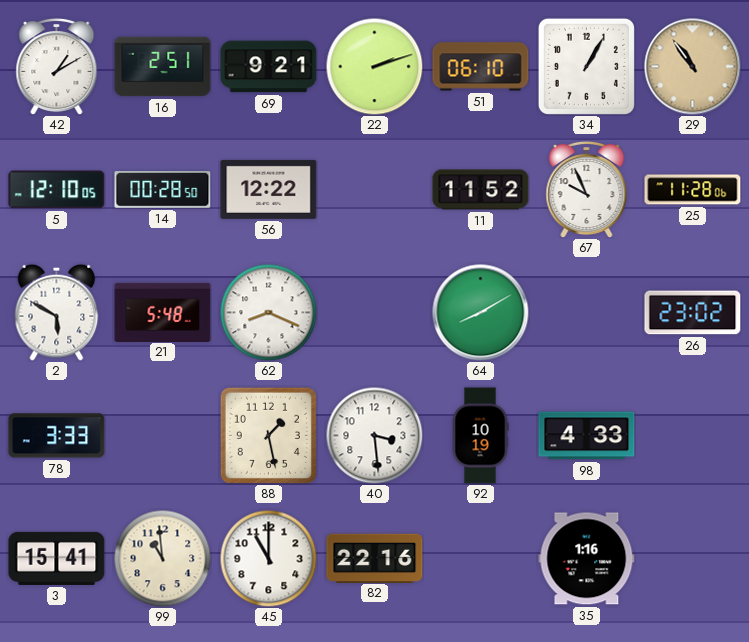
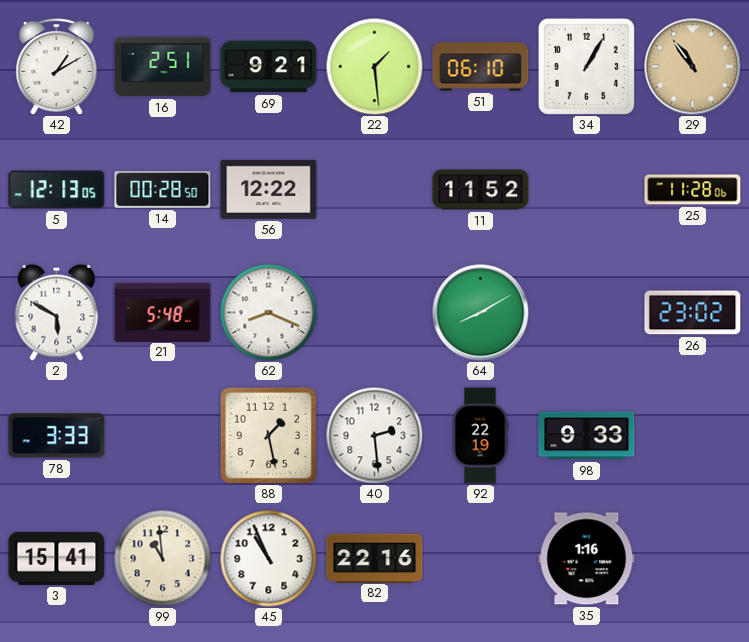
22: 2:12 -> 1:29
5: 12:10 -> 12:13
67: 9:56 -> none
40: 3:29 -> 2:29
92: 10:19 -> 22:19
98: 4:33 -> 9:33
45: 11:00 -> 10:56
